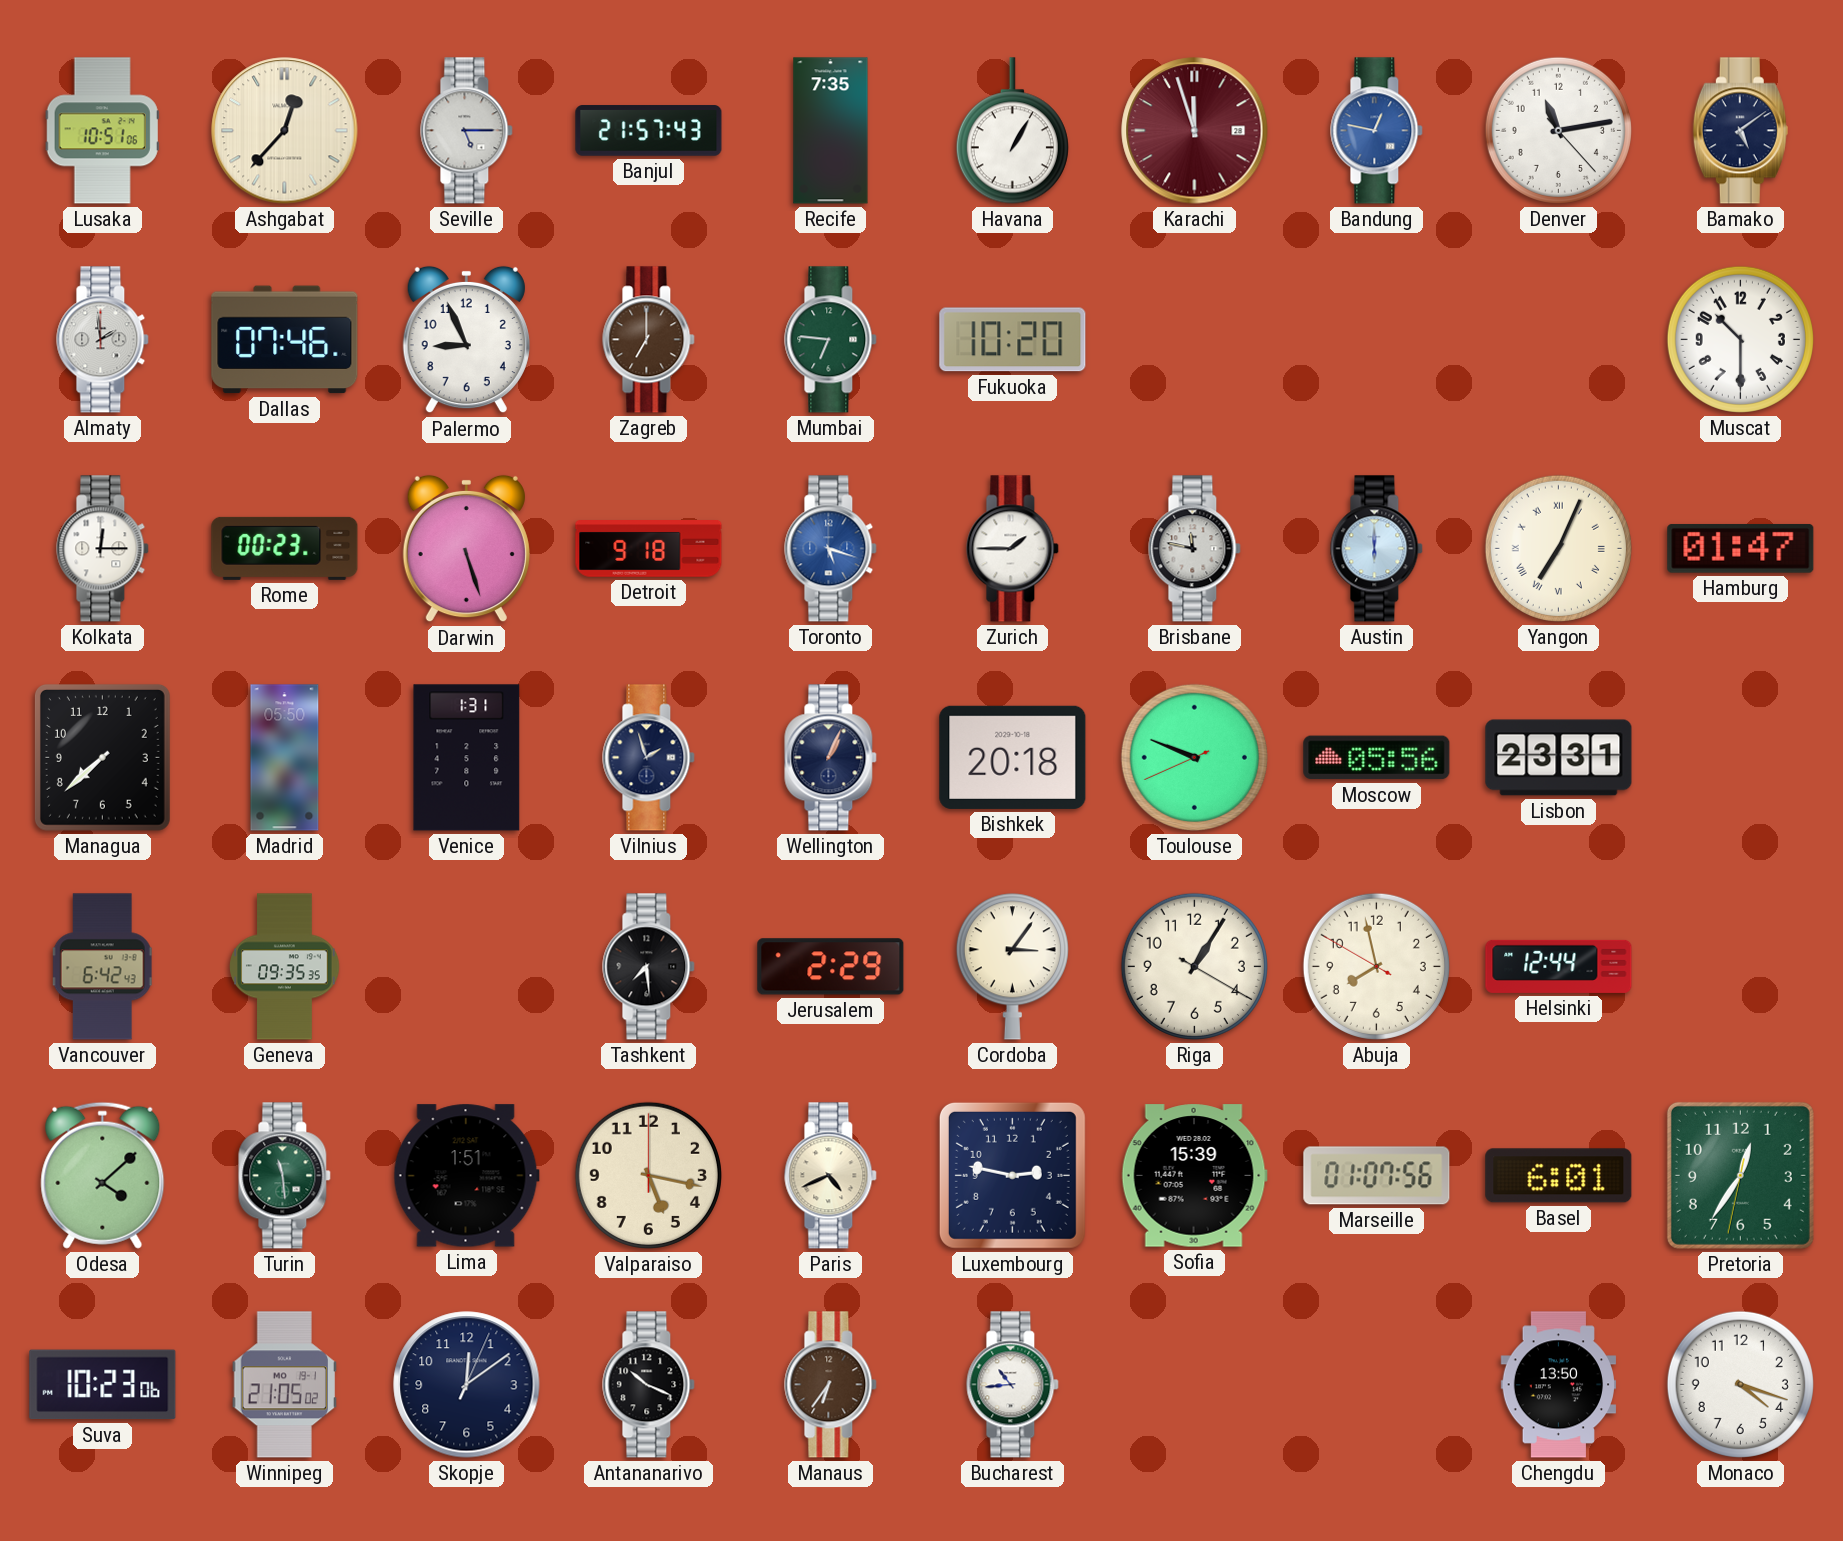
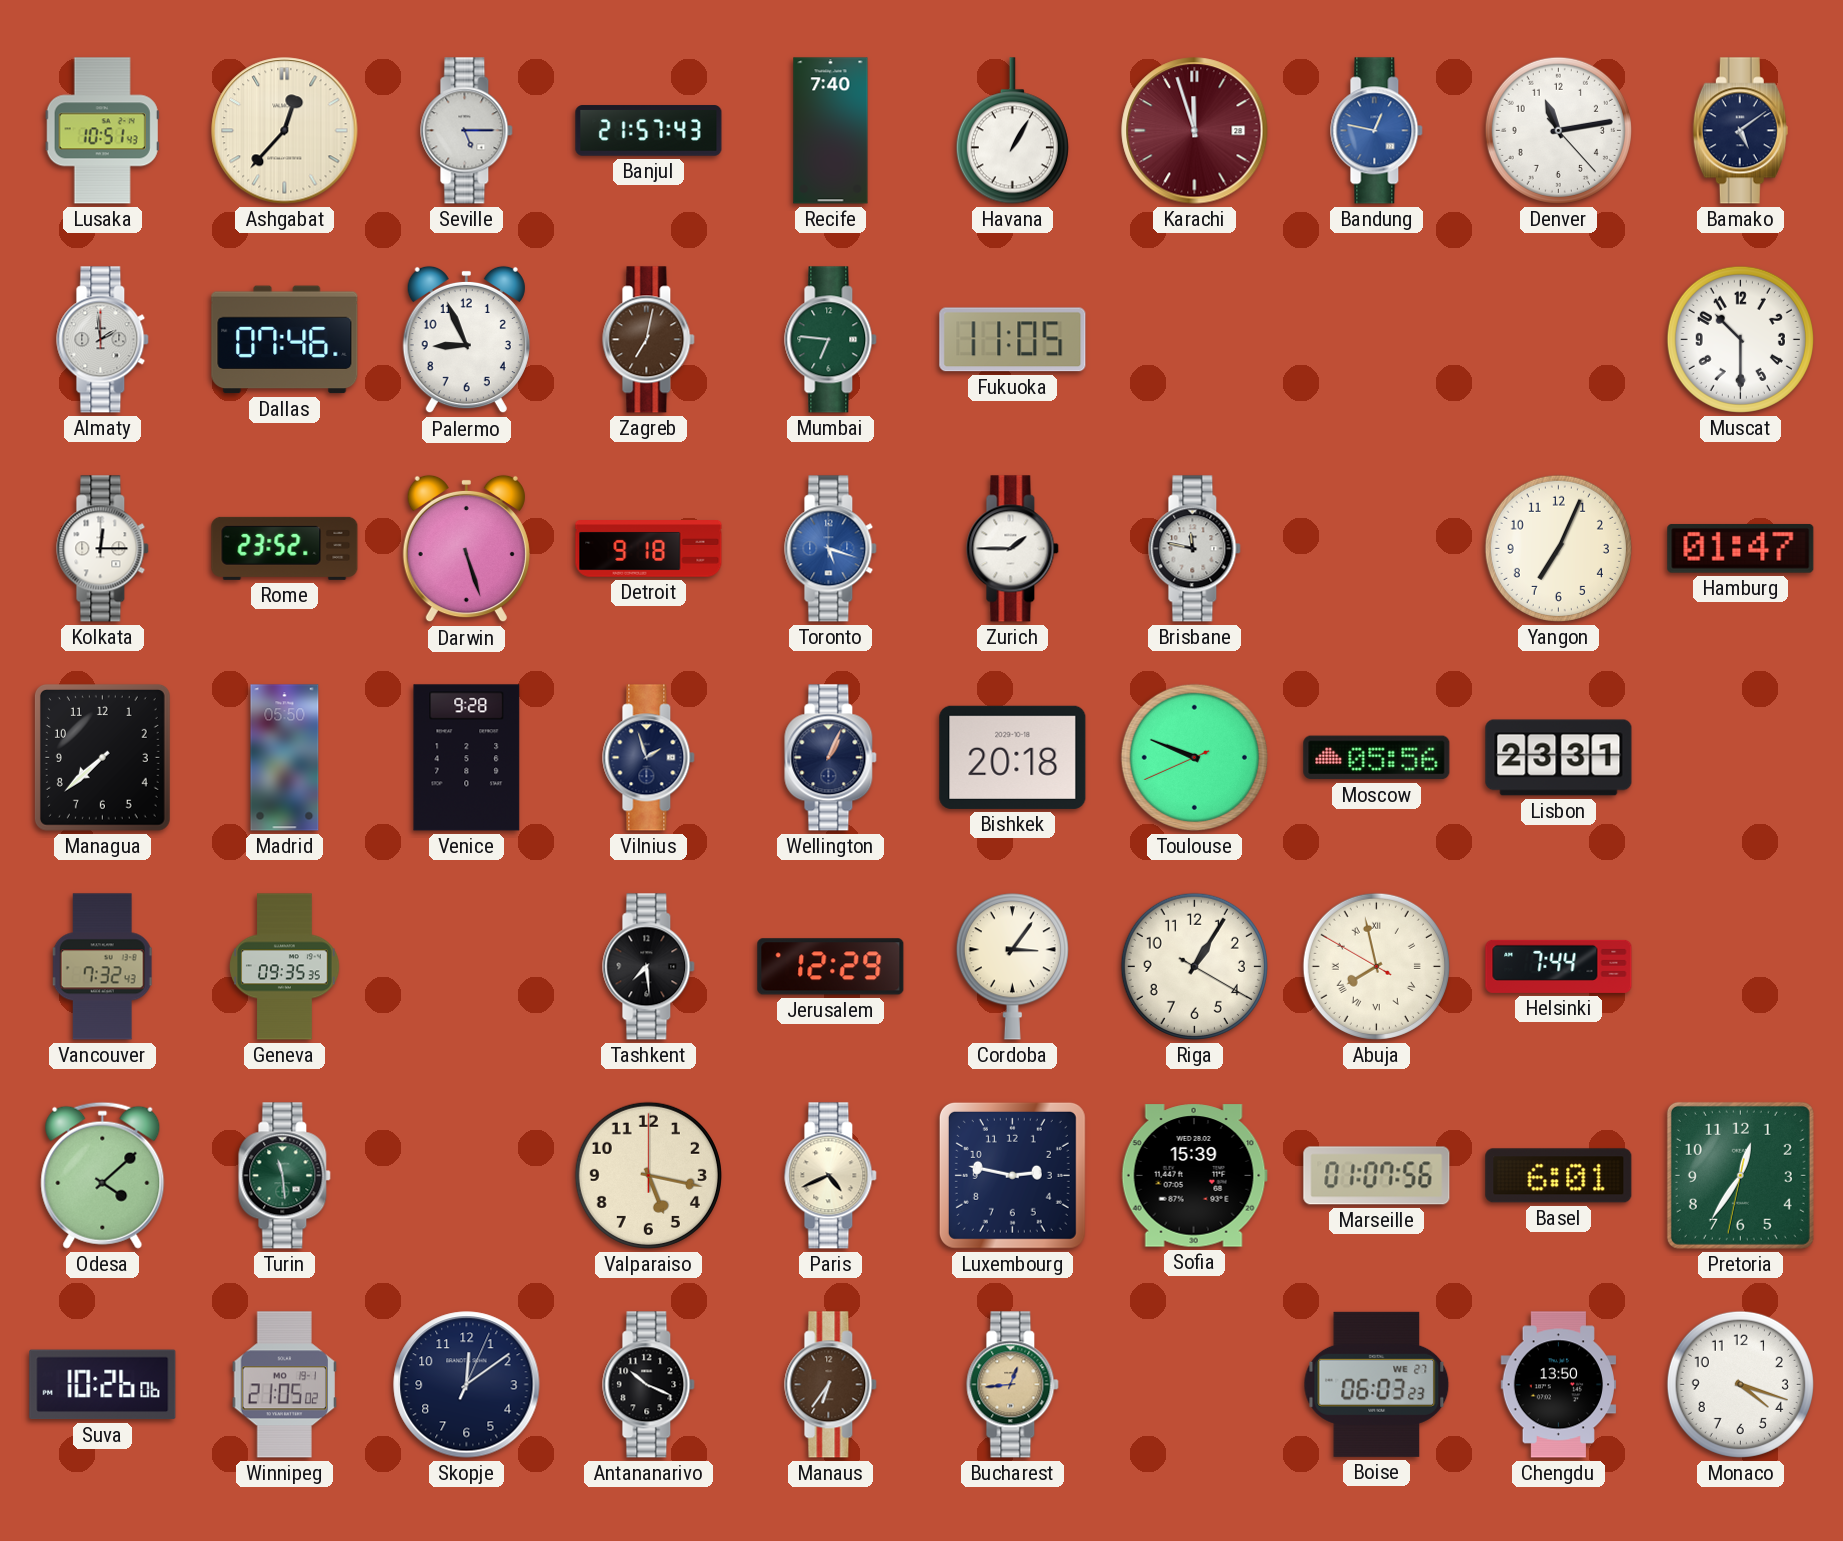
Lusaka: 10:51:06 -> 10:51:43
Recife: 7:35 -> 7:40
Zagreb: 7:00 -> 7:02
Fukuoka: 10:20 -> 11:05
Rome: 00:23 -> 23:52
Austin: 6:00 -> none
Yangon numerals: Roman -> Arabic
Venice: 1:31 -> 9:28
Vancouver: 6:42 -> 7:32
Jerusalem: 2:29 -> 12:29
Abuja numerals: Arabic -> Roman
Helsinki: 12:44 -> 7:44
Lima: 1:51 -> none
Suva: 10:23 -> 10:26
Bucharest: 10:44 -> 12:44
Bucharest dial: white -> champagne
Boise: none -> 06:03
